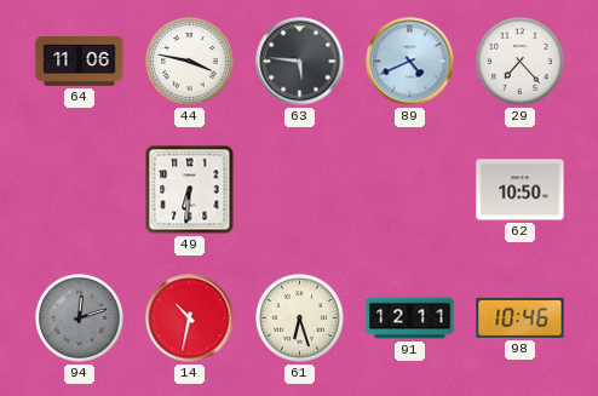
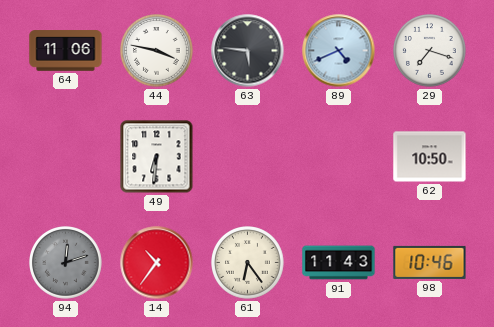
29: 7:23 -> 7:18
14: 10:32 -> 10:36
61: 6:27 -> 6:24
91: 12:11 -> 11:43
